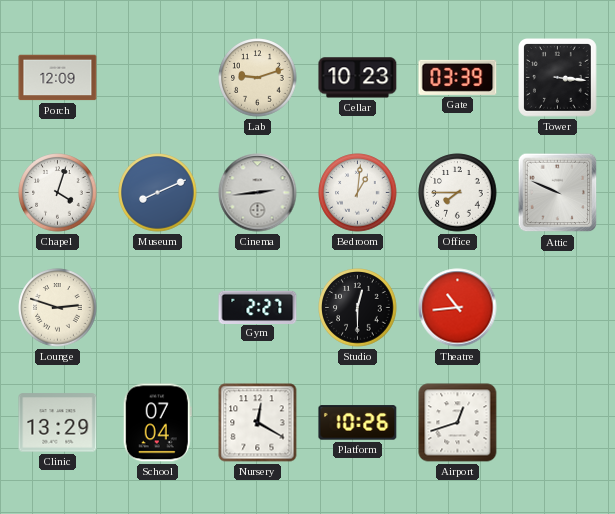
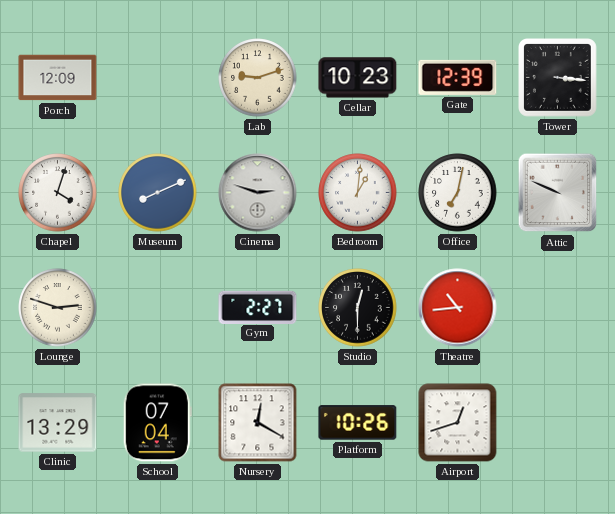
Gate: 03:39 -> 12:39
Cinema: 2:44 -> 2:48
Office: 7:45 -> 7:02
